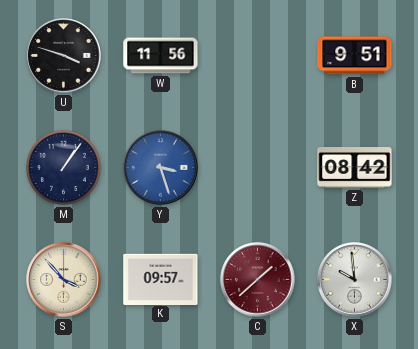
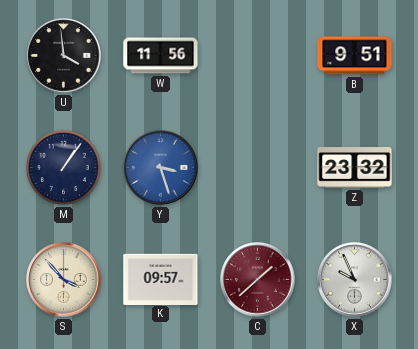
U: 3:48 -> 3:59
Z: 08:42 -> 23:32
X: 9:59 -> 9:56
